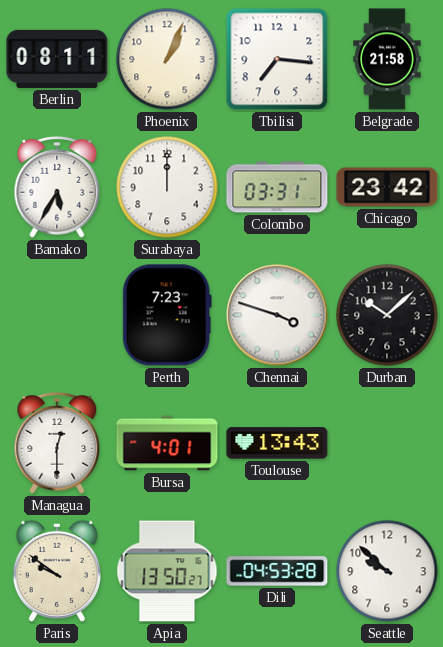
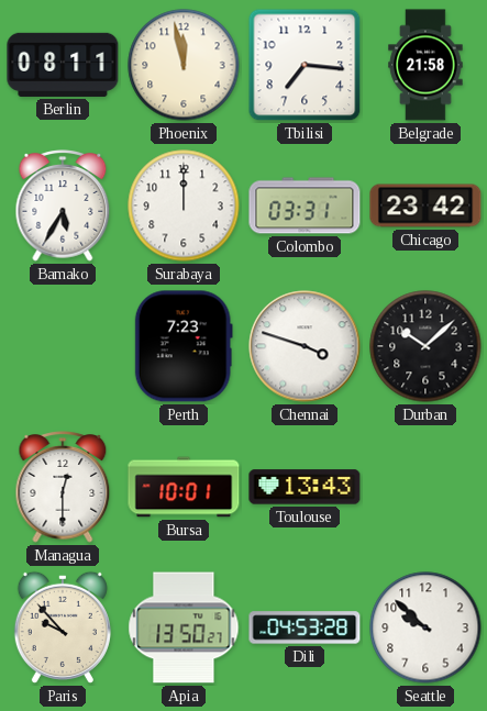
Phoenix: 1:04 -> 11:58
Bursa: 4:01 -> 10:01
Paris: 9:51 -> 9:53
